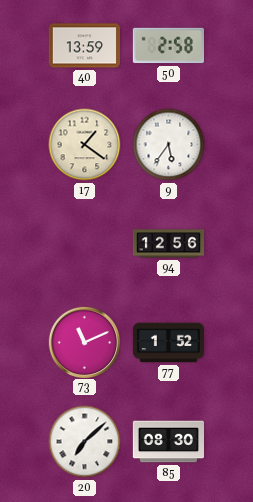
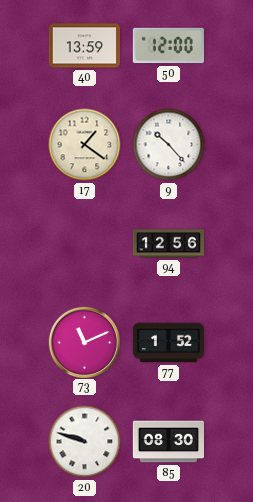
50: 2:58 -> 12:00
9: 5:36 -> 10:23
20: 7:08 -> 9:48
